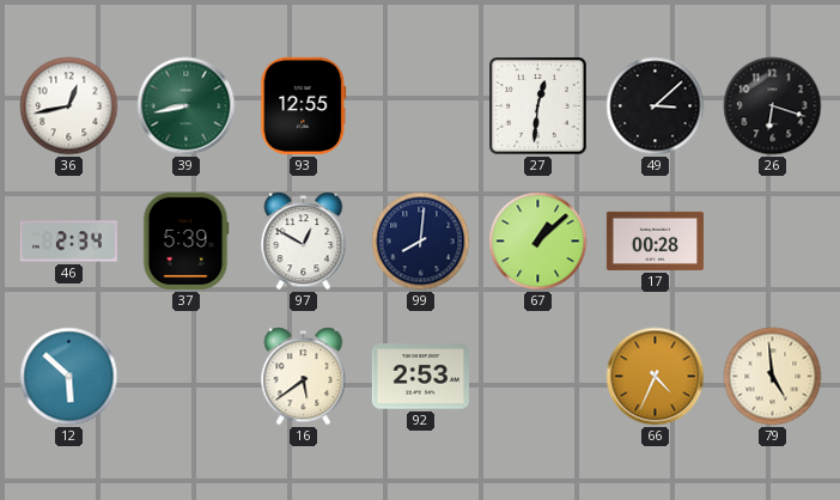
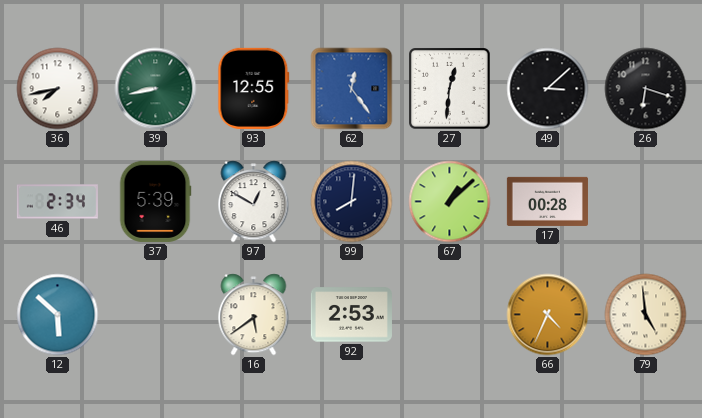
36: 12:43 -> 7:43
62: none -> 12:24
